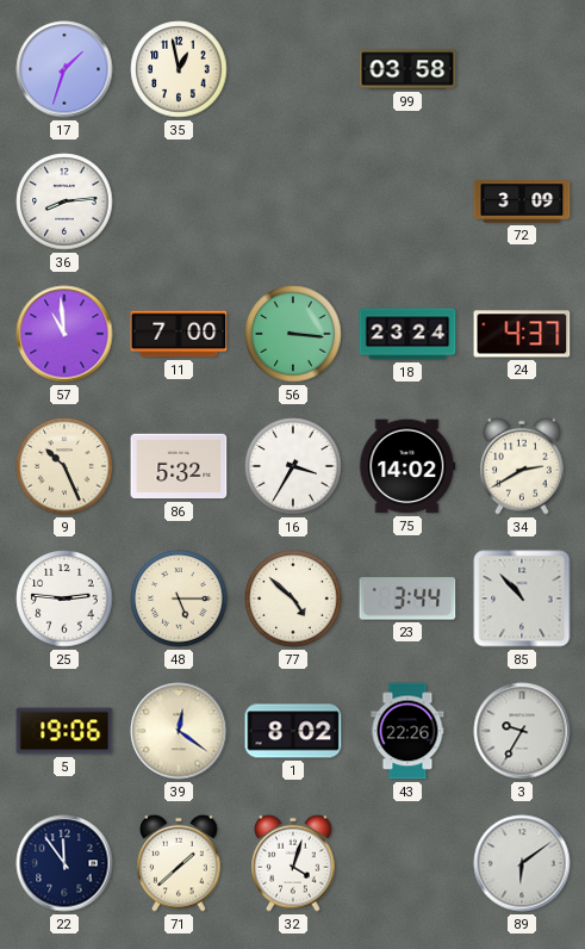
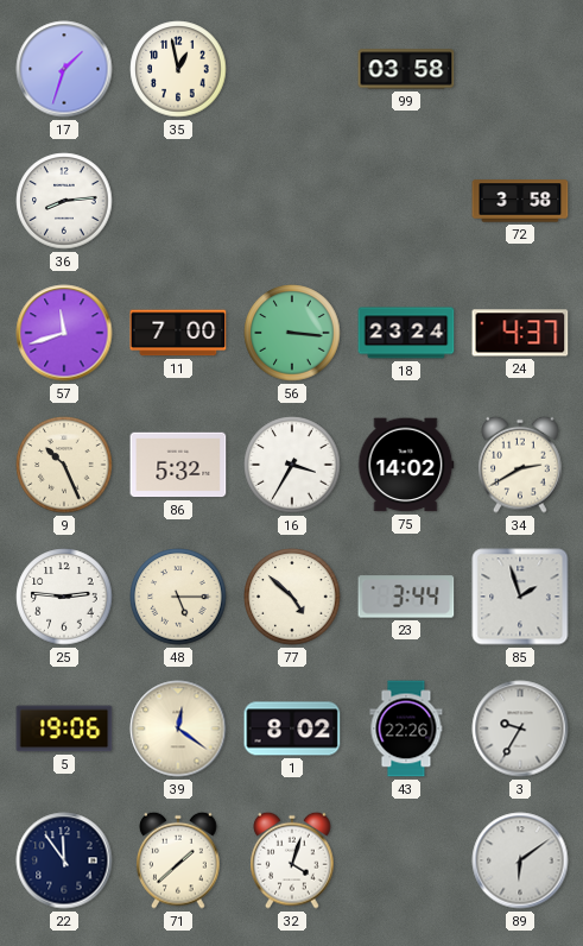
72: 3:09 -> 3:58
57: 10:59 -> 11:42
85: 10:53 -> 1:57
